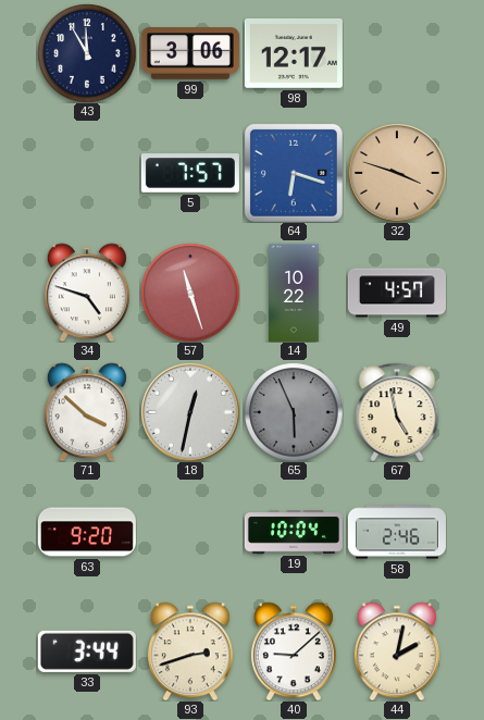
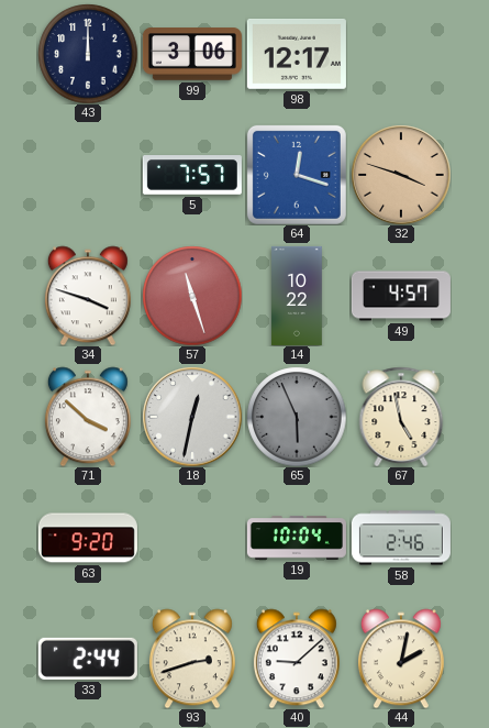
43: 11:55 -> 12:00
64: 6:18 -> 12:18
34: 4:48 -> 3:48
33: 3:44 -> 2:44
